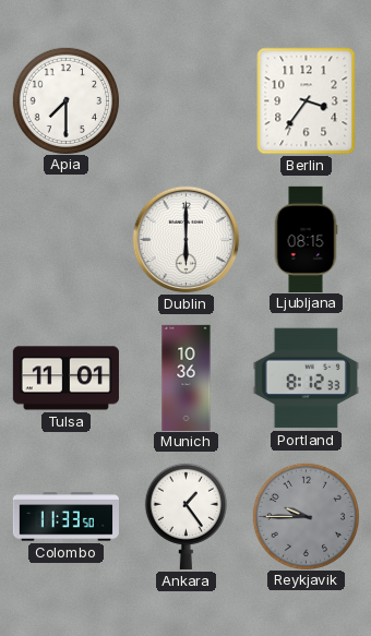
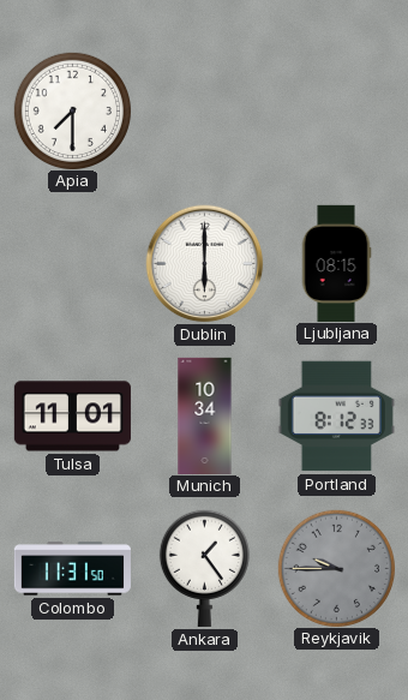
Berlin: 3:36 -> none
Munich: 10:36 -> 10:34
Colombo: 11:33 -> 11:31
